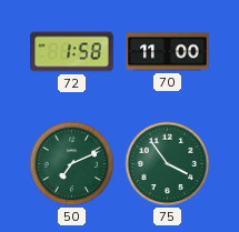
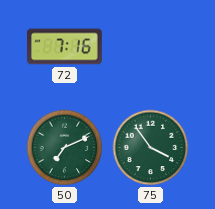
72: 1:58 -> 7:16
70: 11:00 -> none
